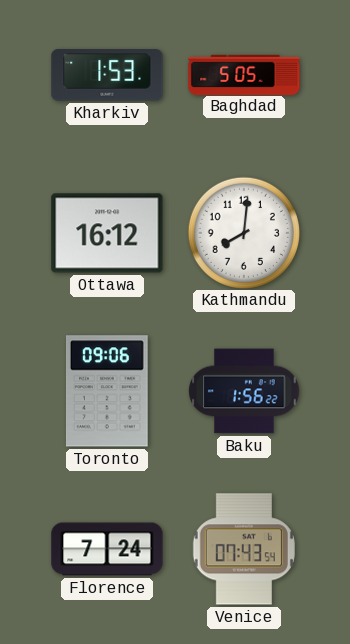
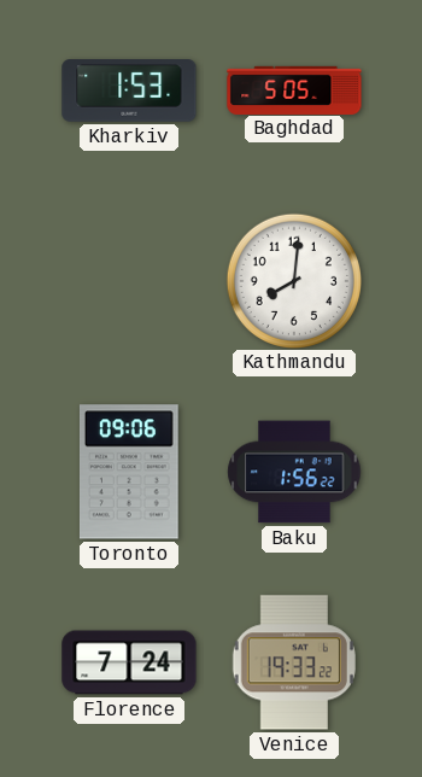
Ottawa: 16:12 -> none
Venice: 07:43 -> 19:33
